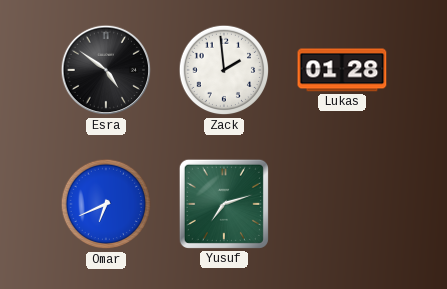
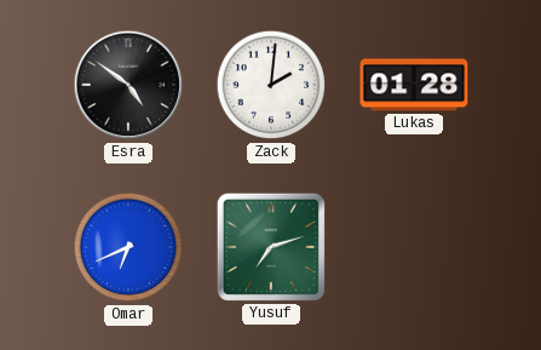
Zack: 1:59 -> 2:01
